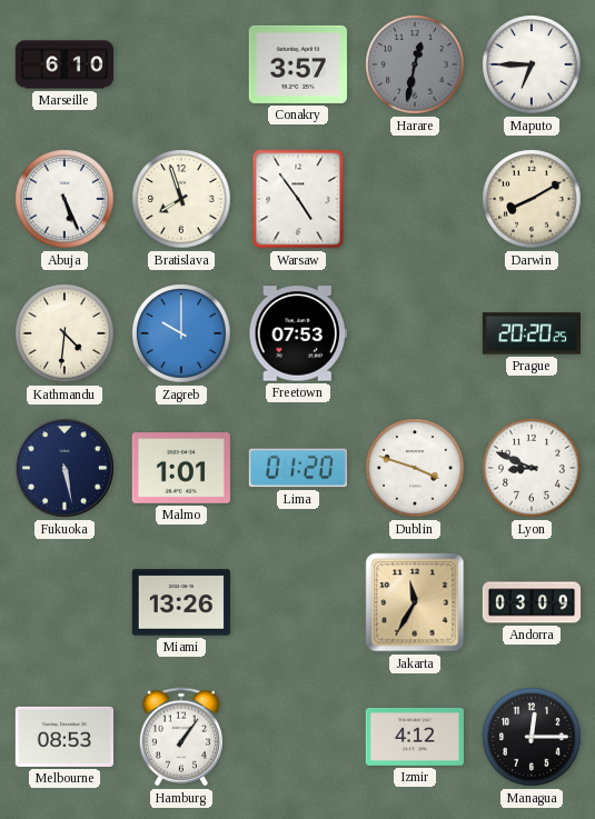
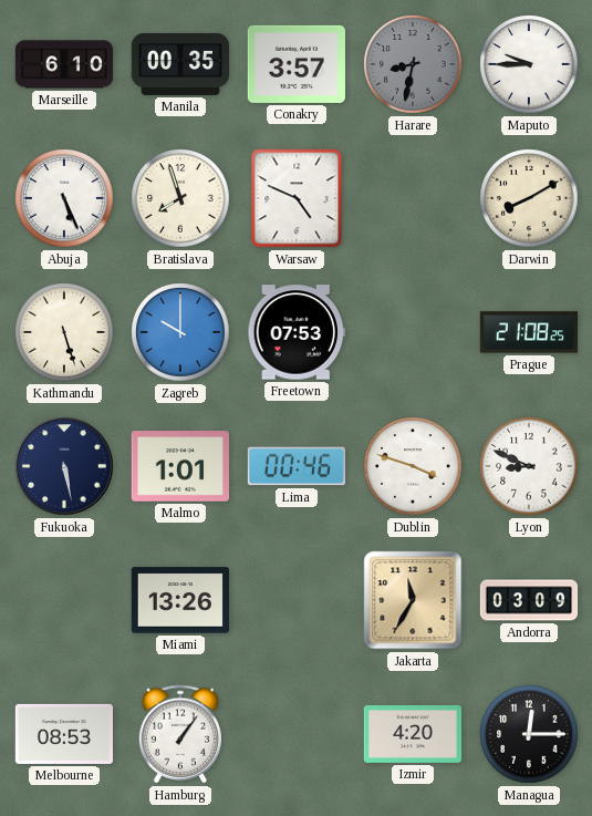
Manila: none -> 00:35
Harare: 12:32 -> 8:32
Maputo: 6:45 -> 9:45
Warsaw: 4:54 -> 4:49
Kathmandu: 4:31 -> 5:27
Prague: 20:20 -> 21:08
Lima: 01:20 -> 00:46
Izmir: 4:12 -> 4:20
